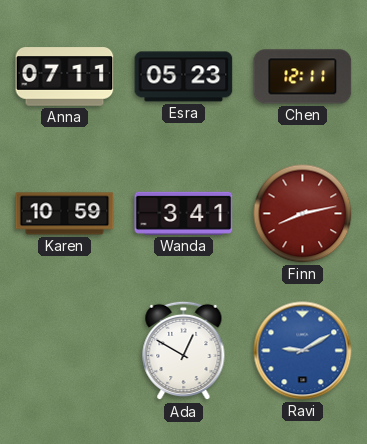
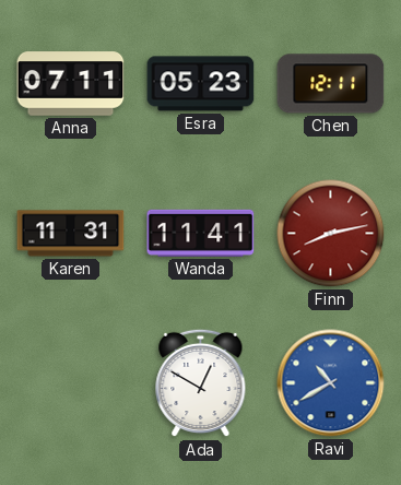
Karen: 10:59 -> 11:31
Wanda: 3:41 -> 11:41
Ravi: 9:10 -> 10:40
